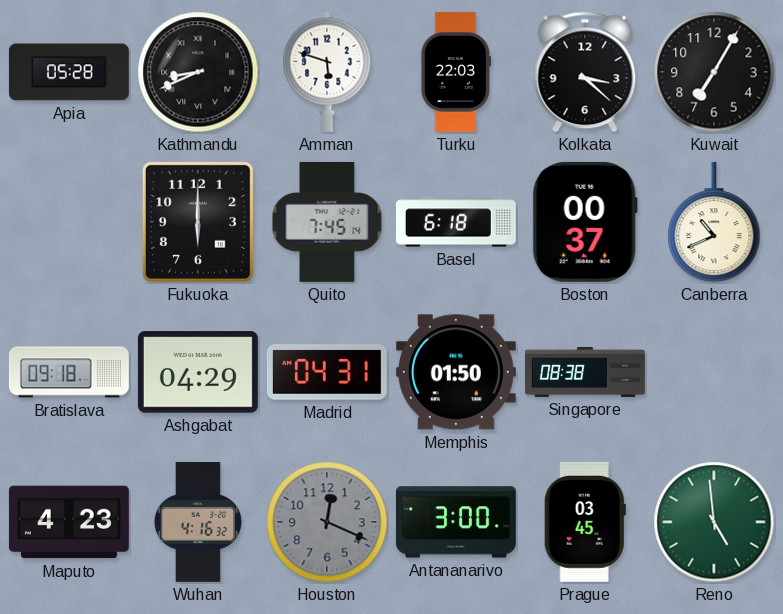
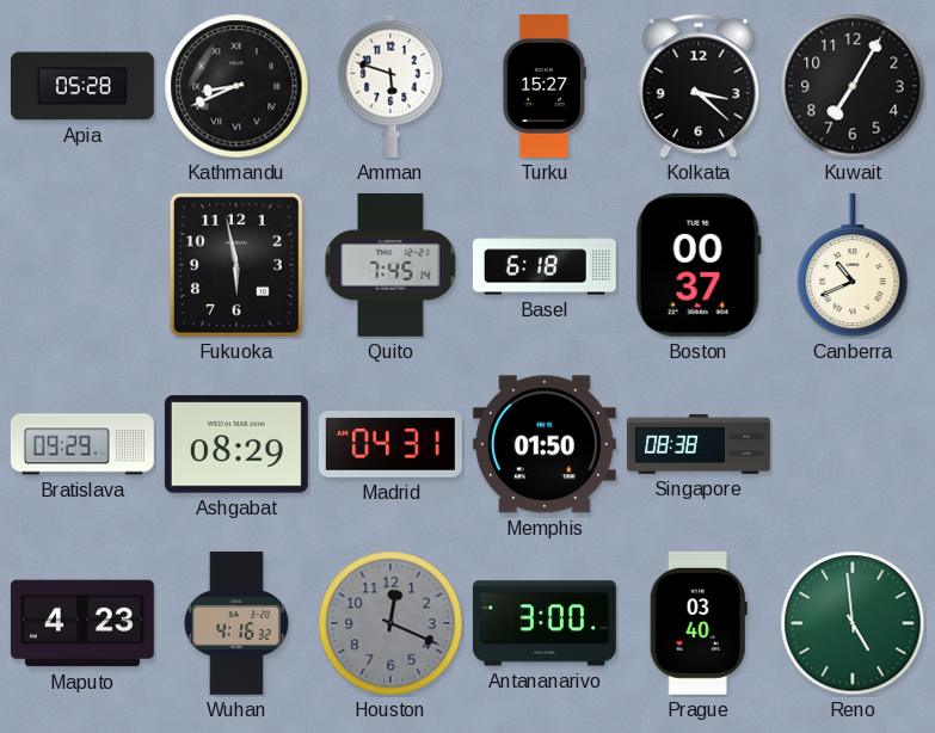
Turku: 22:03 -> 15:27
Fukuoka: 6:00 -> 5:58
Bratislava: 09:18 -> 09:29
Ashgabat: 04:29 -> 08:29
Prague: 03:45 -> 03:40
